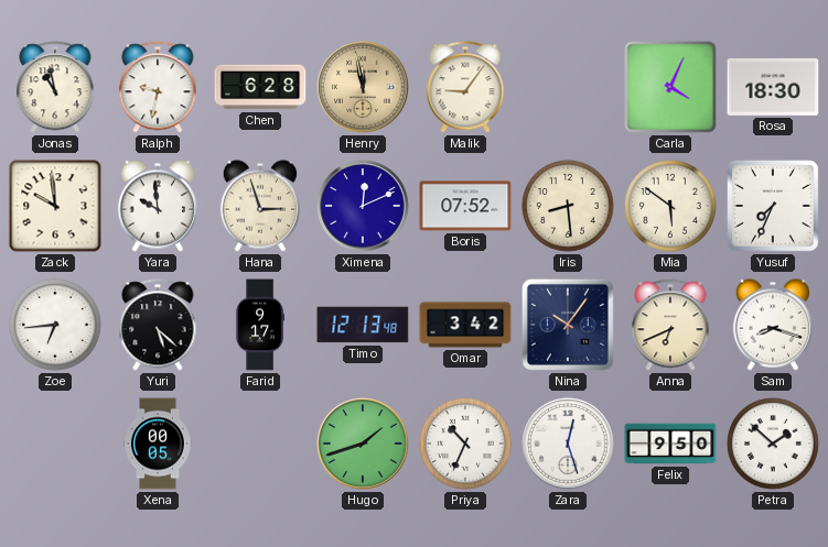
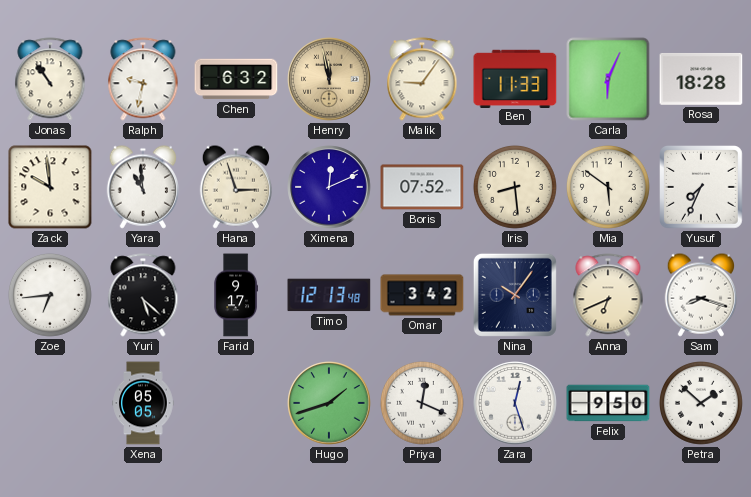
Jonas: 10:58 -> 10:54
Chen: 6:28 -> 6:32
Ben: none -> 11:33
Carla: 4:04 -> 6:04
Rosa: 18:30 -> 18:28
Yara: 9:59 -> 10:59
Xena: 00:05 -> 05:05
Priya: 10:34 -> 12:19
